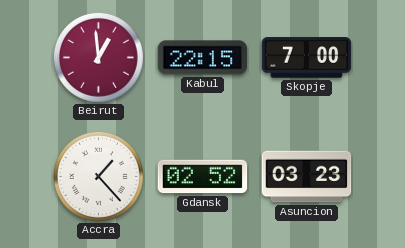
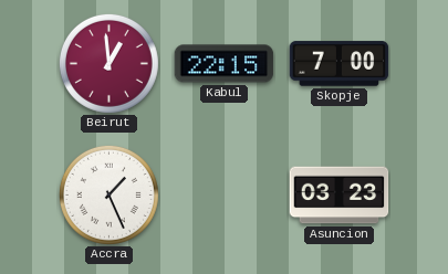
Accra: 1:23 -> 1:26
Gdansk: 02:52 -> none
